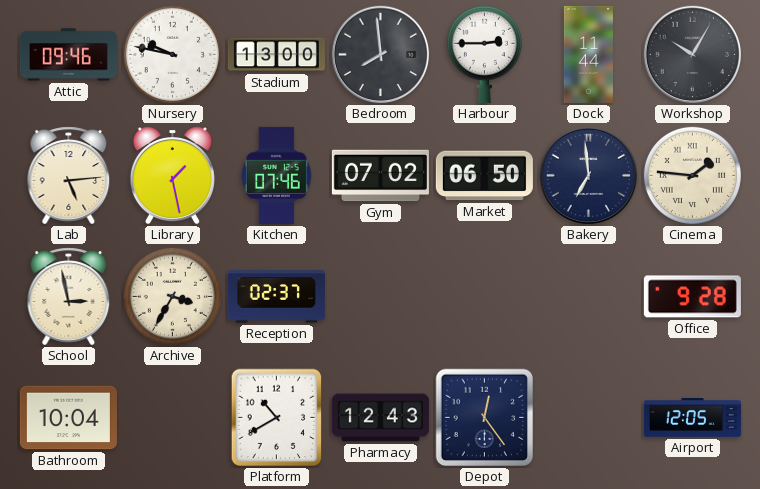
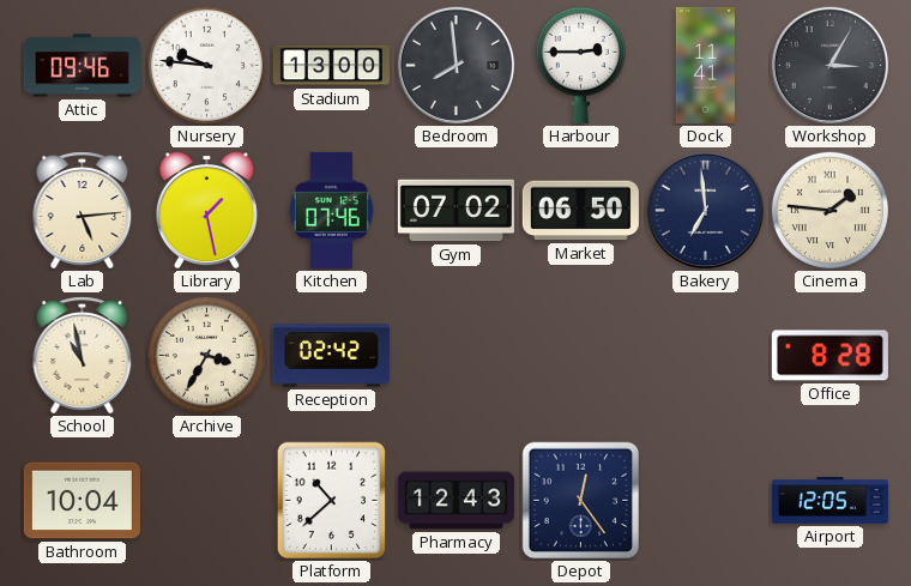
Nursery: 9:47 -> 9:46
Dock: 11:44 -> 11:41
Workshop: 10:05 -> 3:05
School: 2:58 -> 10:58
Reception: 02:37 -> 02:42
Office: 9:28 -> 8:28
Platform: 10:40 -> 10:38
